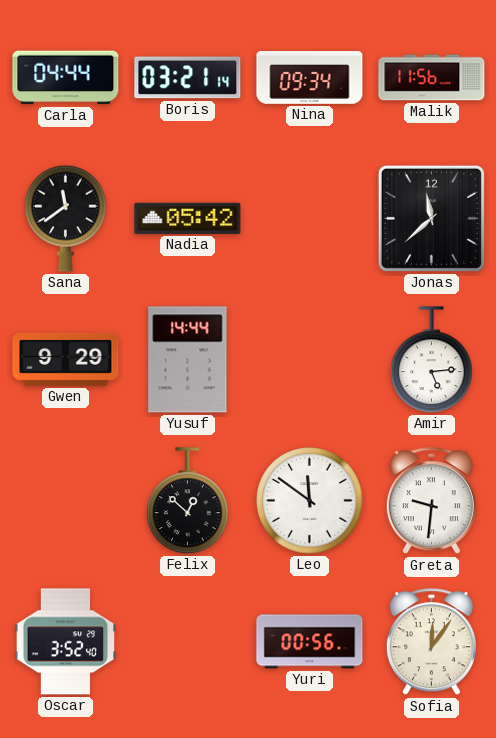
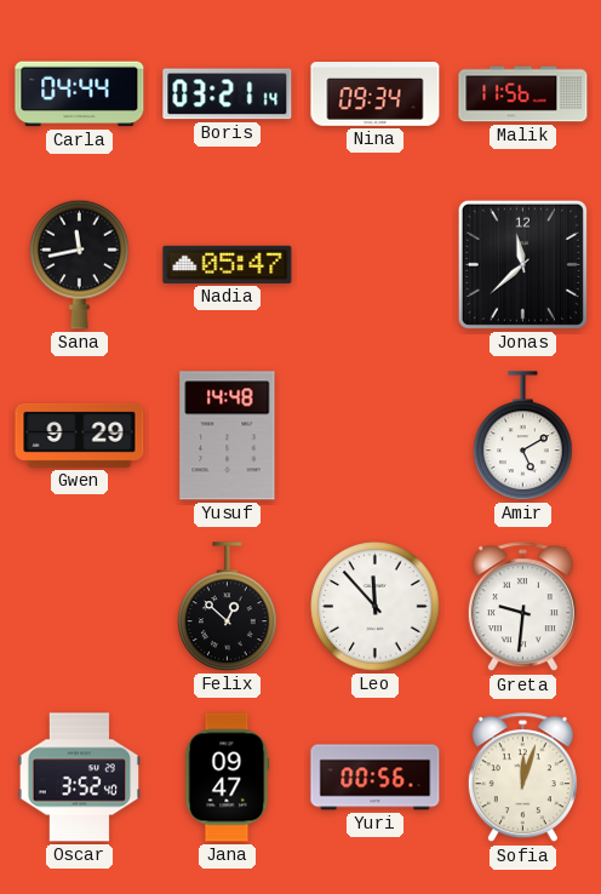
Sana: 11:39 -> 11:43
Nadia: 05:42 -> 05:47
Yusuf: 14:44 -> 14:48
Amir: 5:14 -> 5:10
Leo: 11:51 -> 11:53
Jana: none -> 09:47
Sofia: 12:06 -> 12:03
